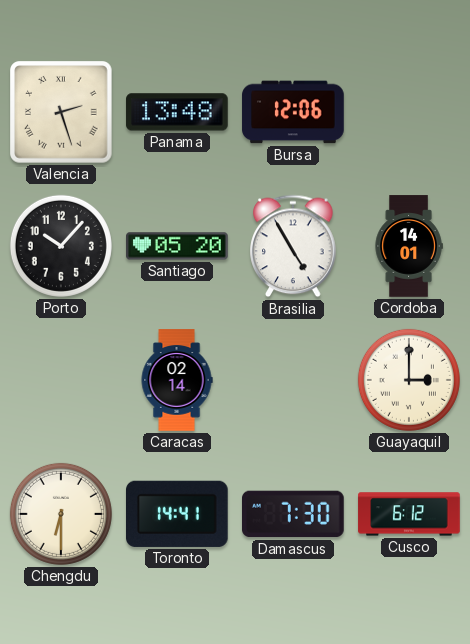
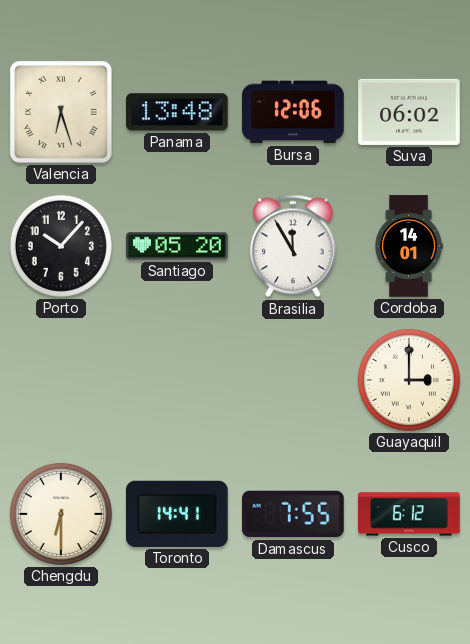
Valencia: 2:27 -> 6:27
Suva: none -> 06:02
Brasilia: 4:55 -> 11:55
Caracas: 02:14 -> none
Damascus: 7:30 -> 7:55
